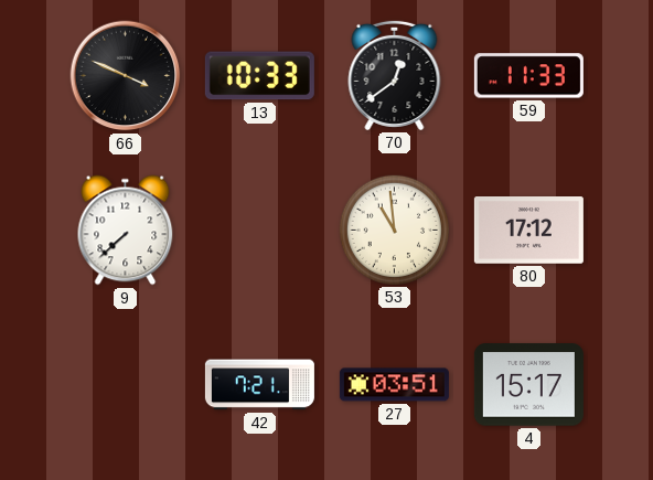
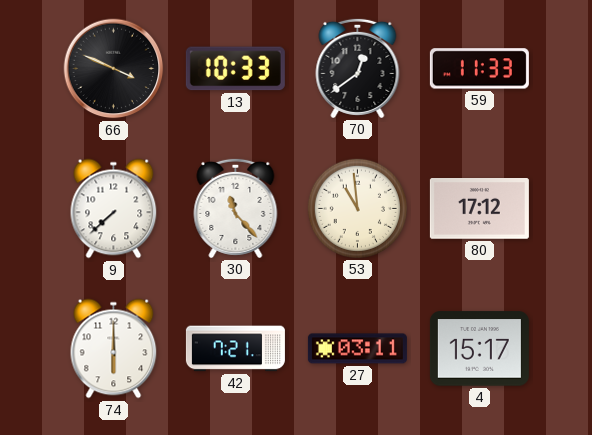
30: none -> 11:23
74: none -> 6:00
27: 03:51 -> 03:11
